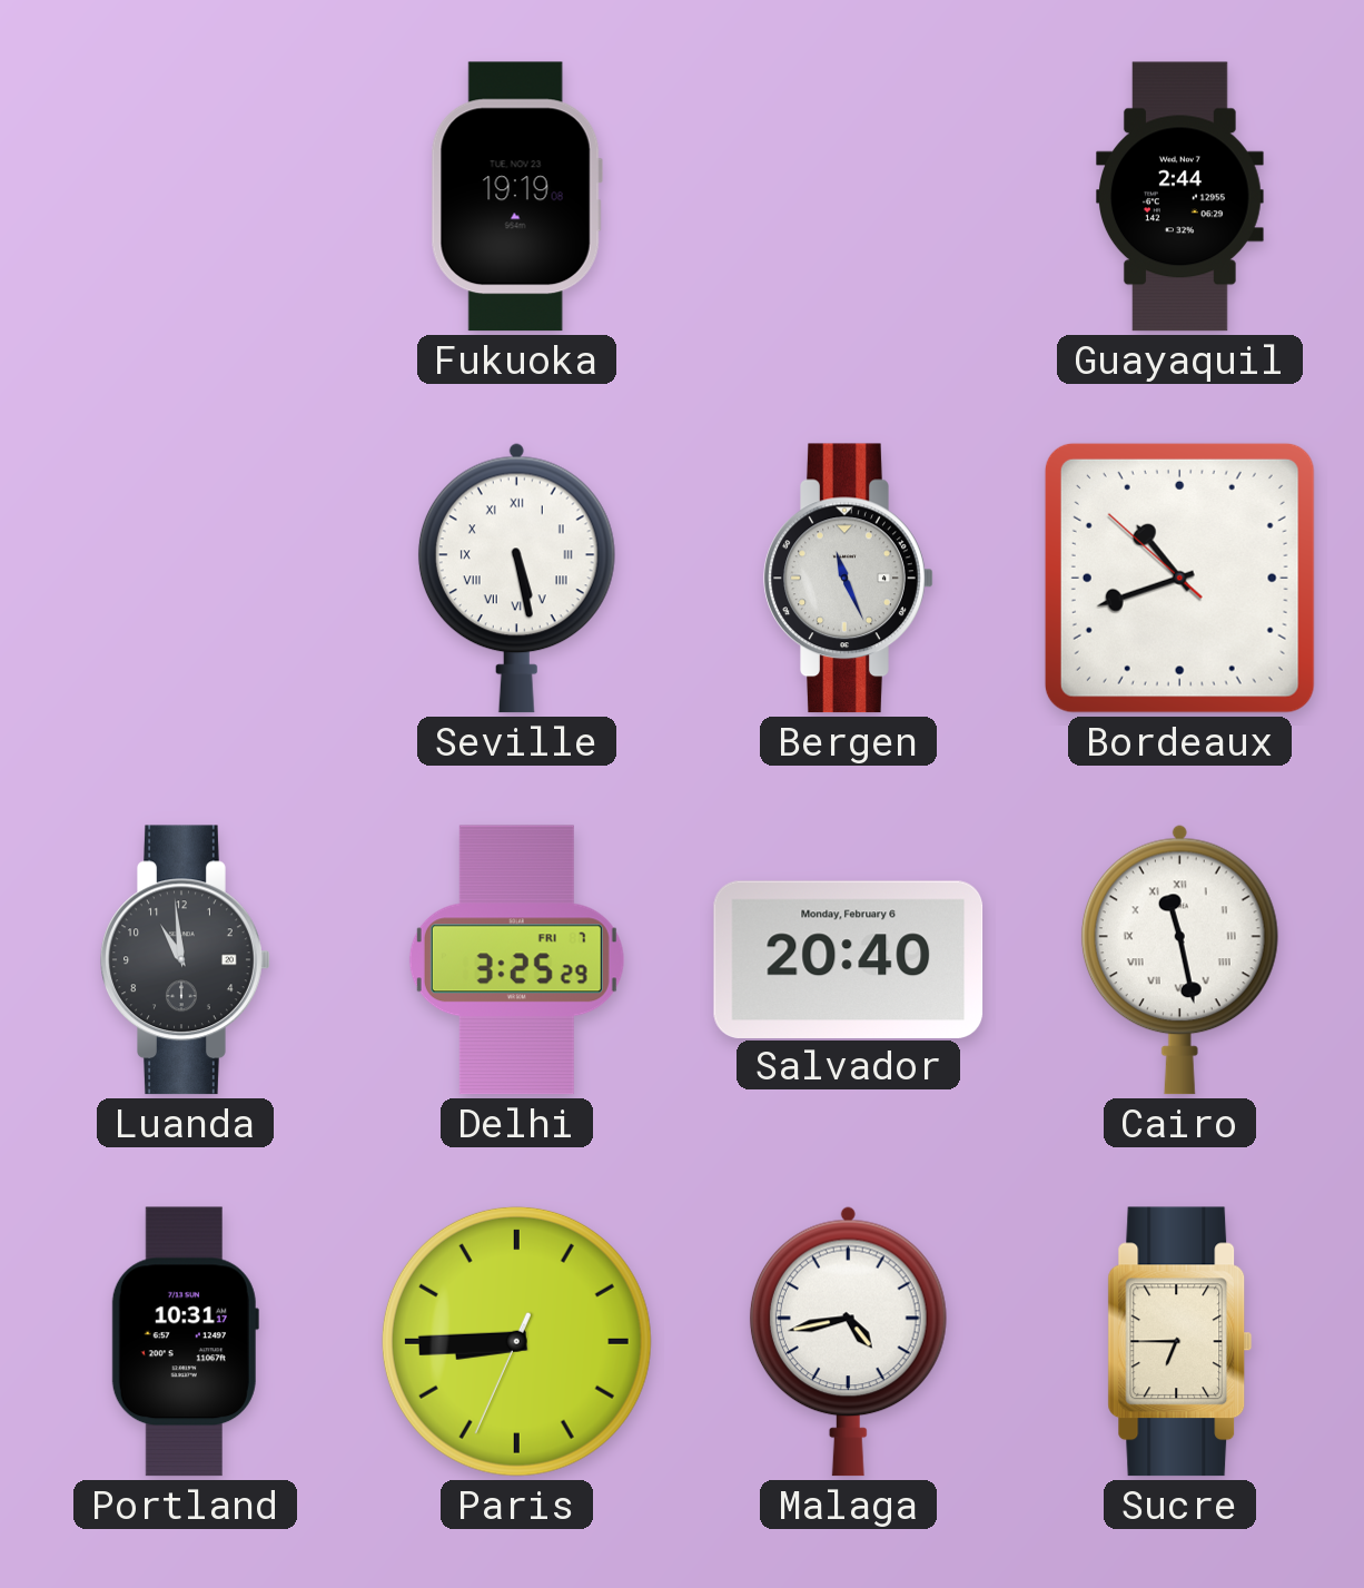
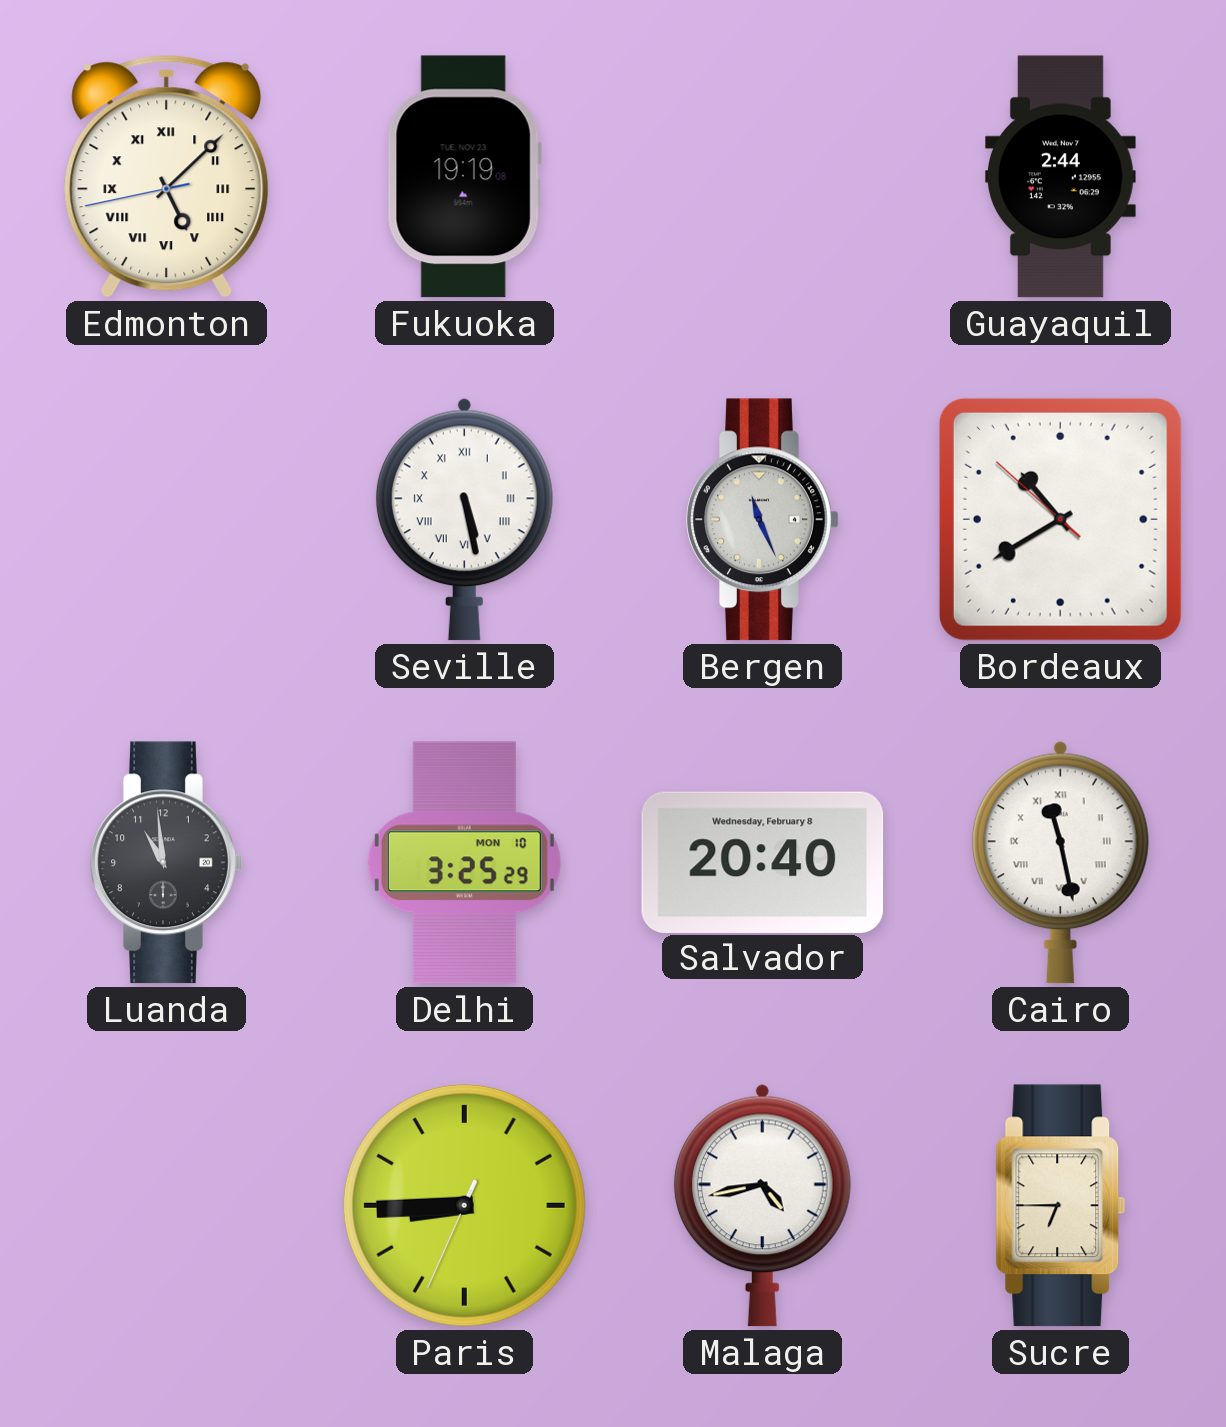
Edmonton: none -> 5:07
Bordeaux: 10:41 -> 10:39
Delhi date: FRI 7 -> MON 10
Salvador date: Monday, February 6 -> Wednesday, February 8
Portland: 10:31 -> none
